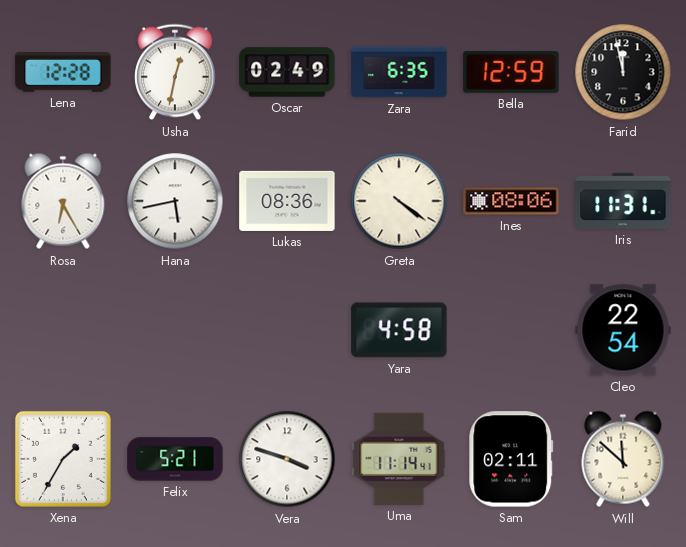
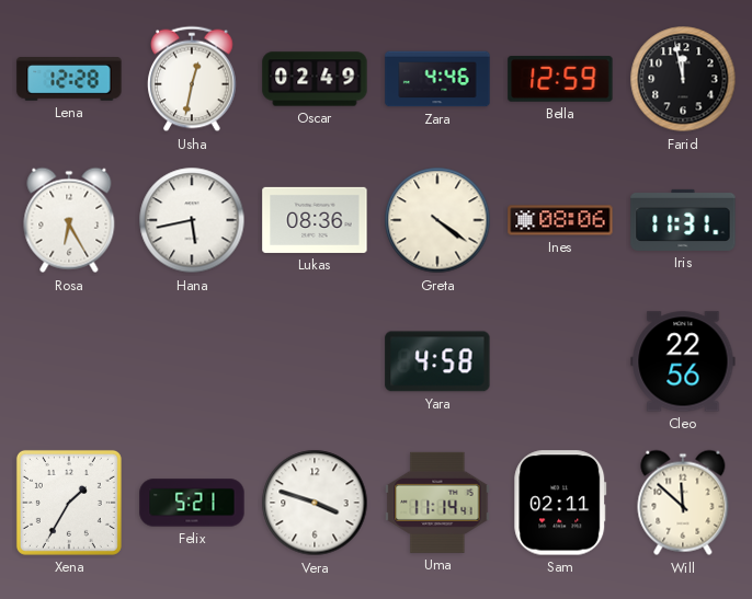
Zara: 6:35 -> 4:46
Cleo: 22:54 -> 22:56
